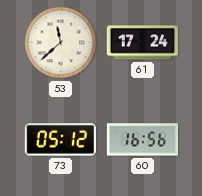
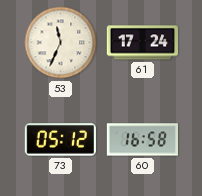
53: 11:38 -> 11:34
60: 16:56 -> 16:58
